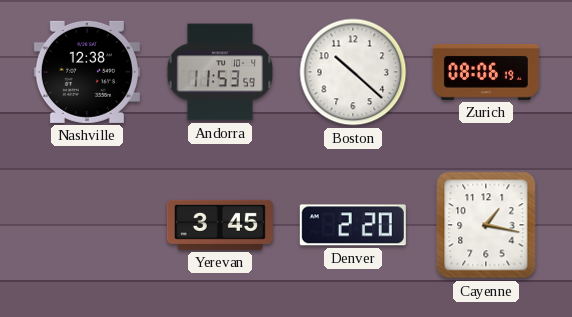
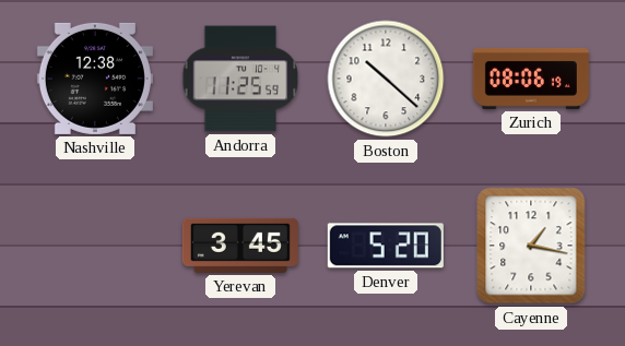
Andorra: 11:53 -> 11:25
Denver: 2:20 -> 5:20
